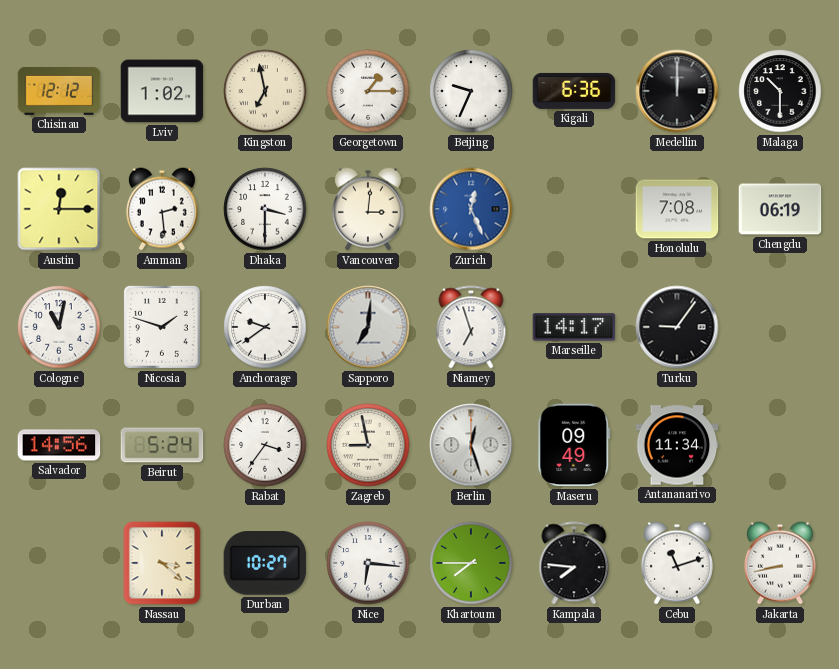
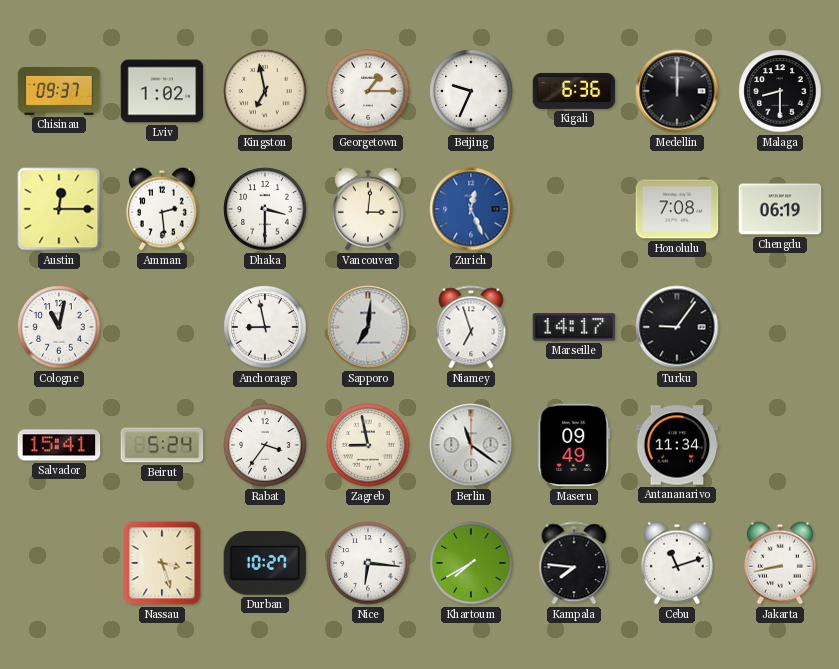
Chisinau: 12:12 -> 09:37
Malaga: 10:30 -> 8:30
Nicosia: 1:48 -> none
Anchorage: 9:39 -> 8:58
Salvador: 14:56 -> 15:41
Berlin: 12:27 -> 11:21
Nassau: 3:22 -> 3:27
Khartoum: 7:45 -> 7:40
